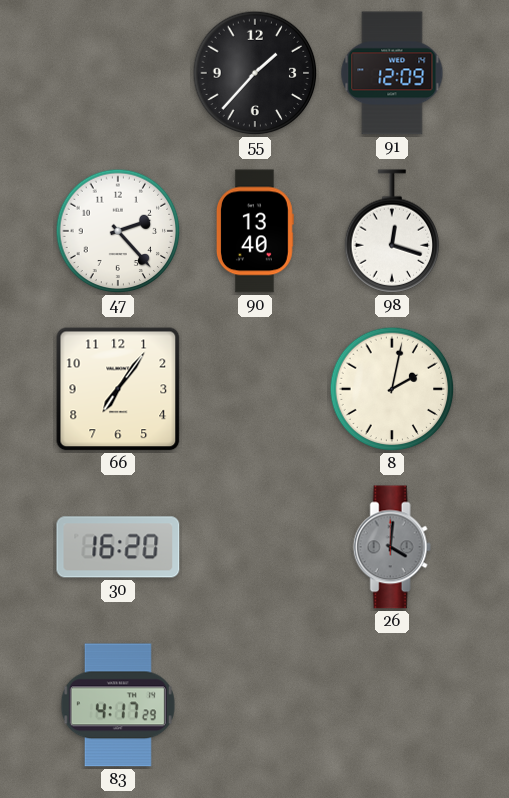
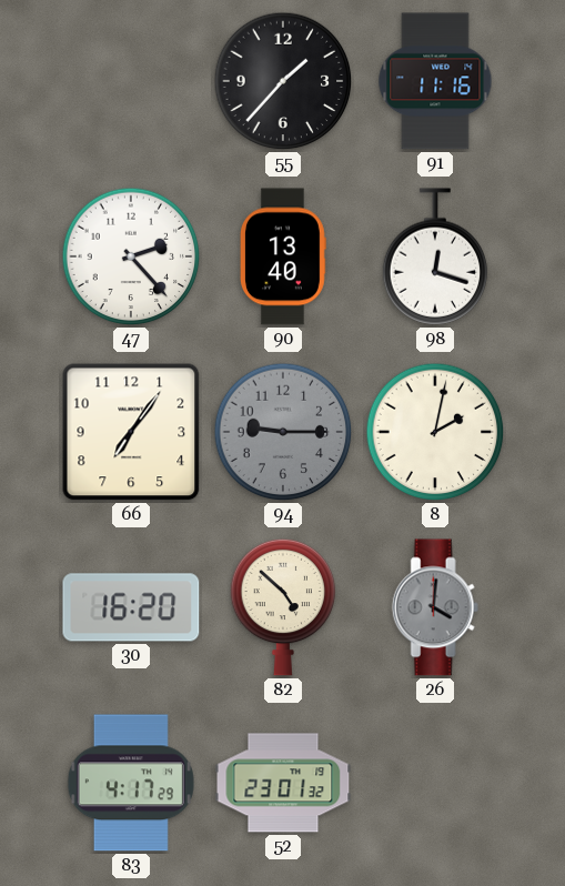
91: 12:09 -> 11:16
94: none -> 9:15
82: none -> 4:52
52: none -> 23:01
